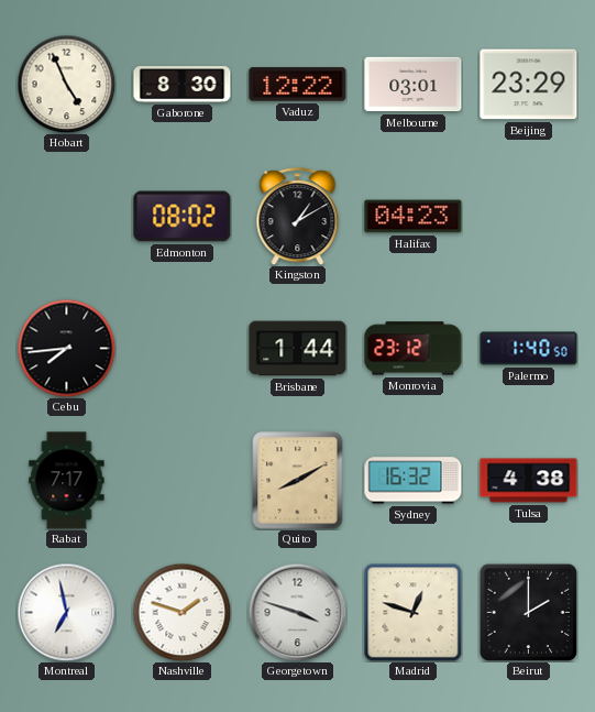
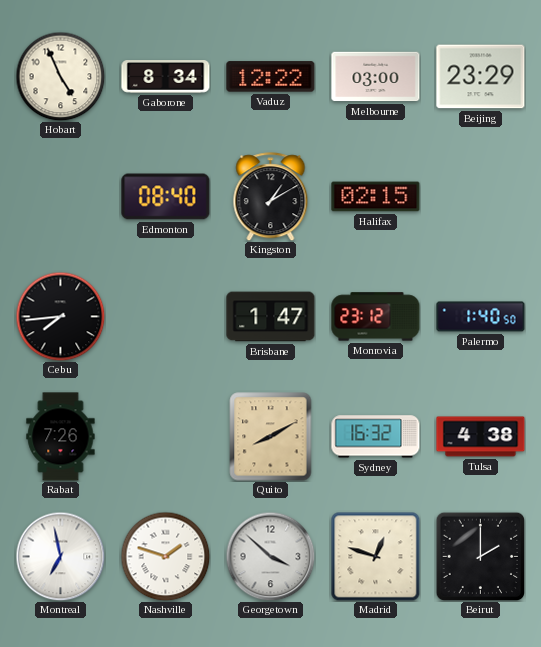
Gaborone: 8:30 -> 8:34
Melbourne: 03:01 -> 03:00
Edmonton: 08:02 -> 08:40
Halifax: 04:23 -> 02:15
Brisbane: 1:44 -> 1:47
Rabat: 7:17 -> 7:26
Georgetown: 3:48 -> 3:52
